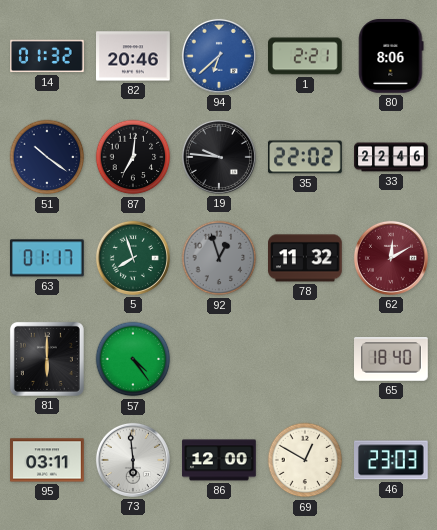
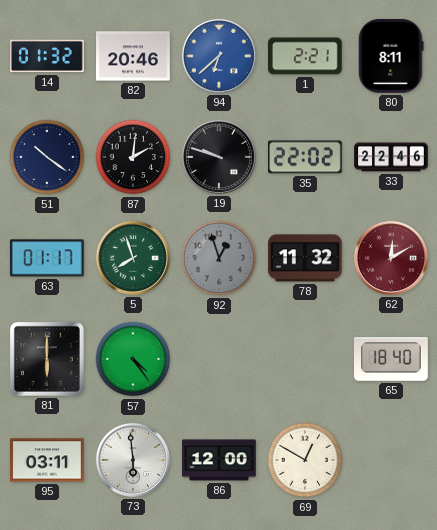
80: 8:06 -> 8:11
87: 7:01 -> 2:01
19: 9:46 -> 9:48
46: 23:03 -> none
